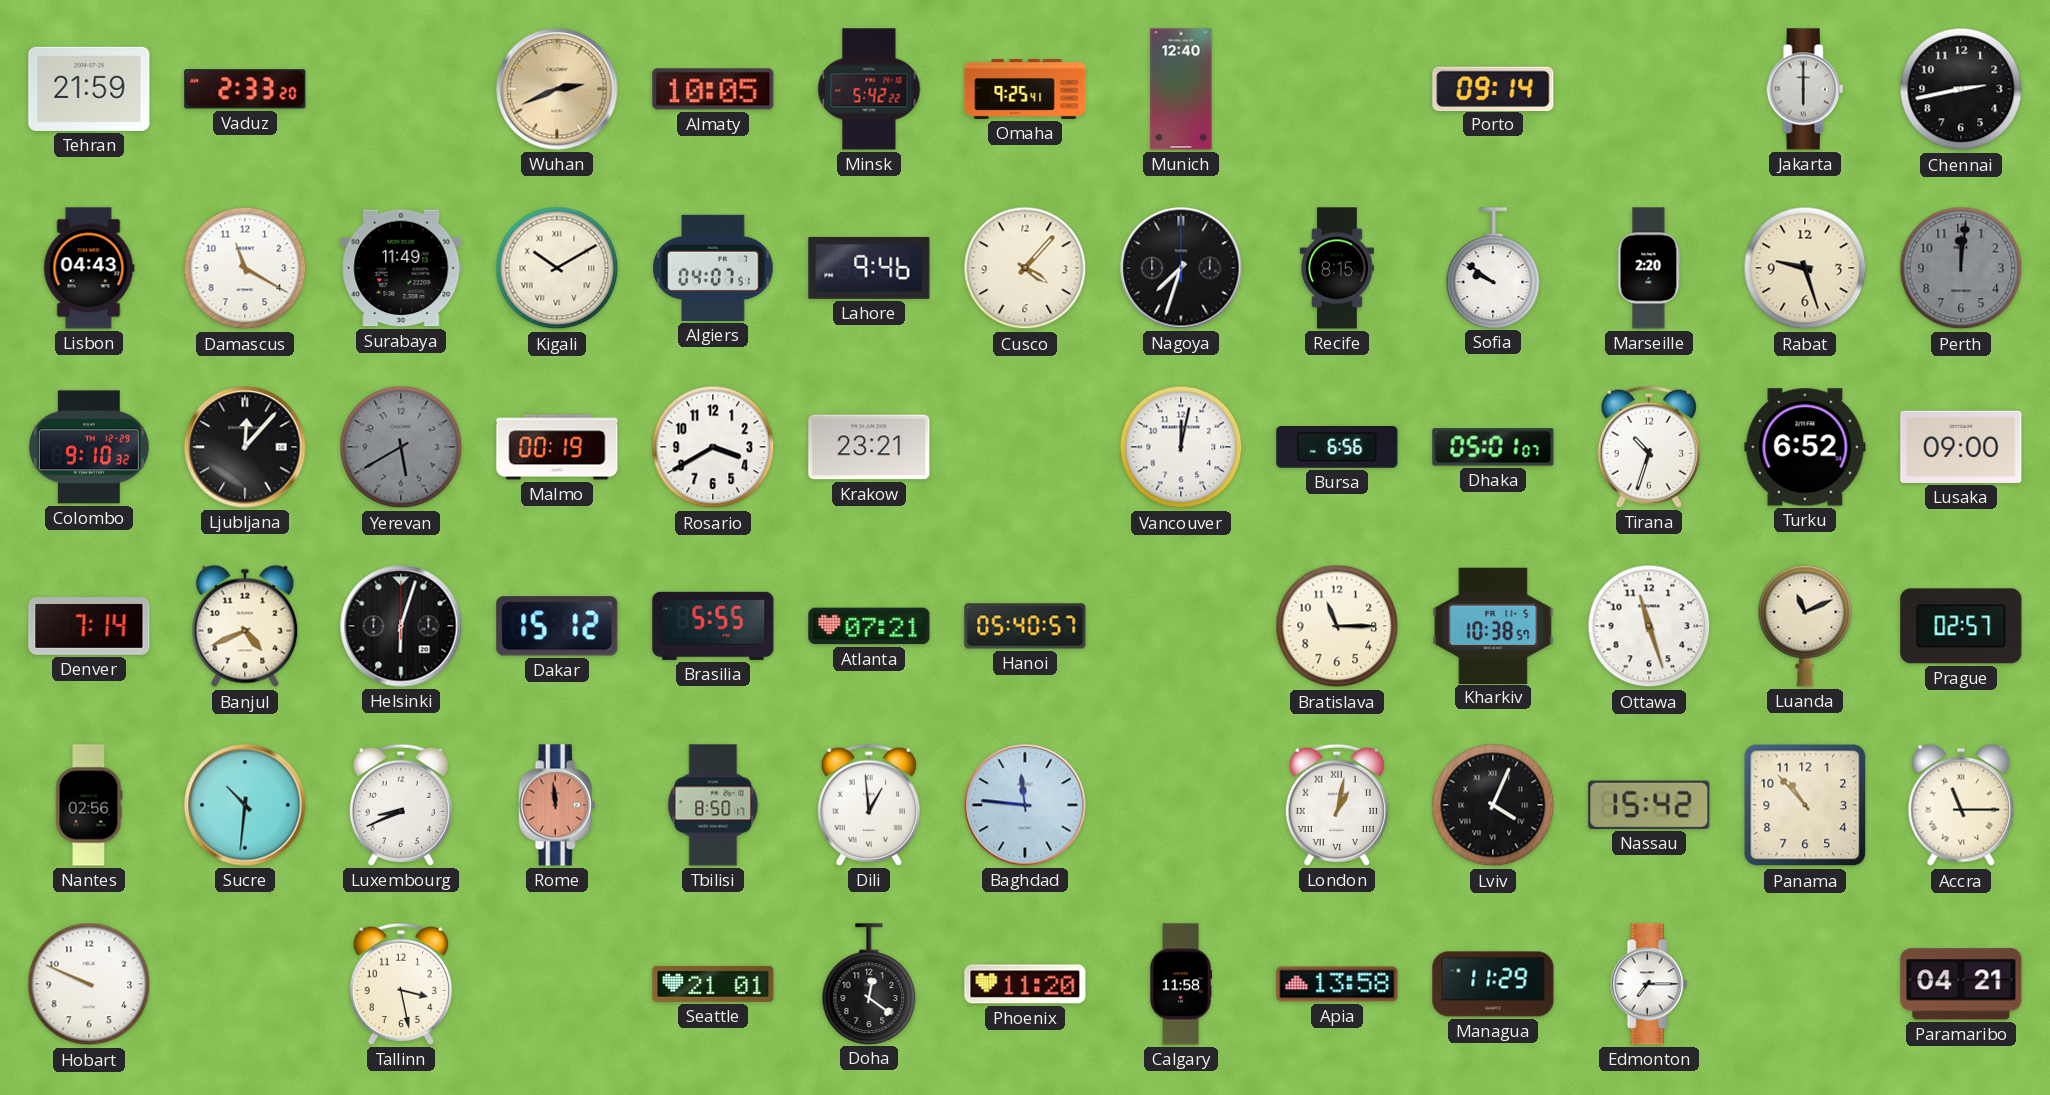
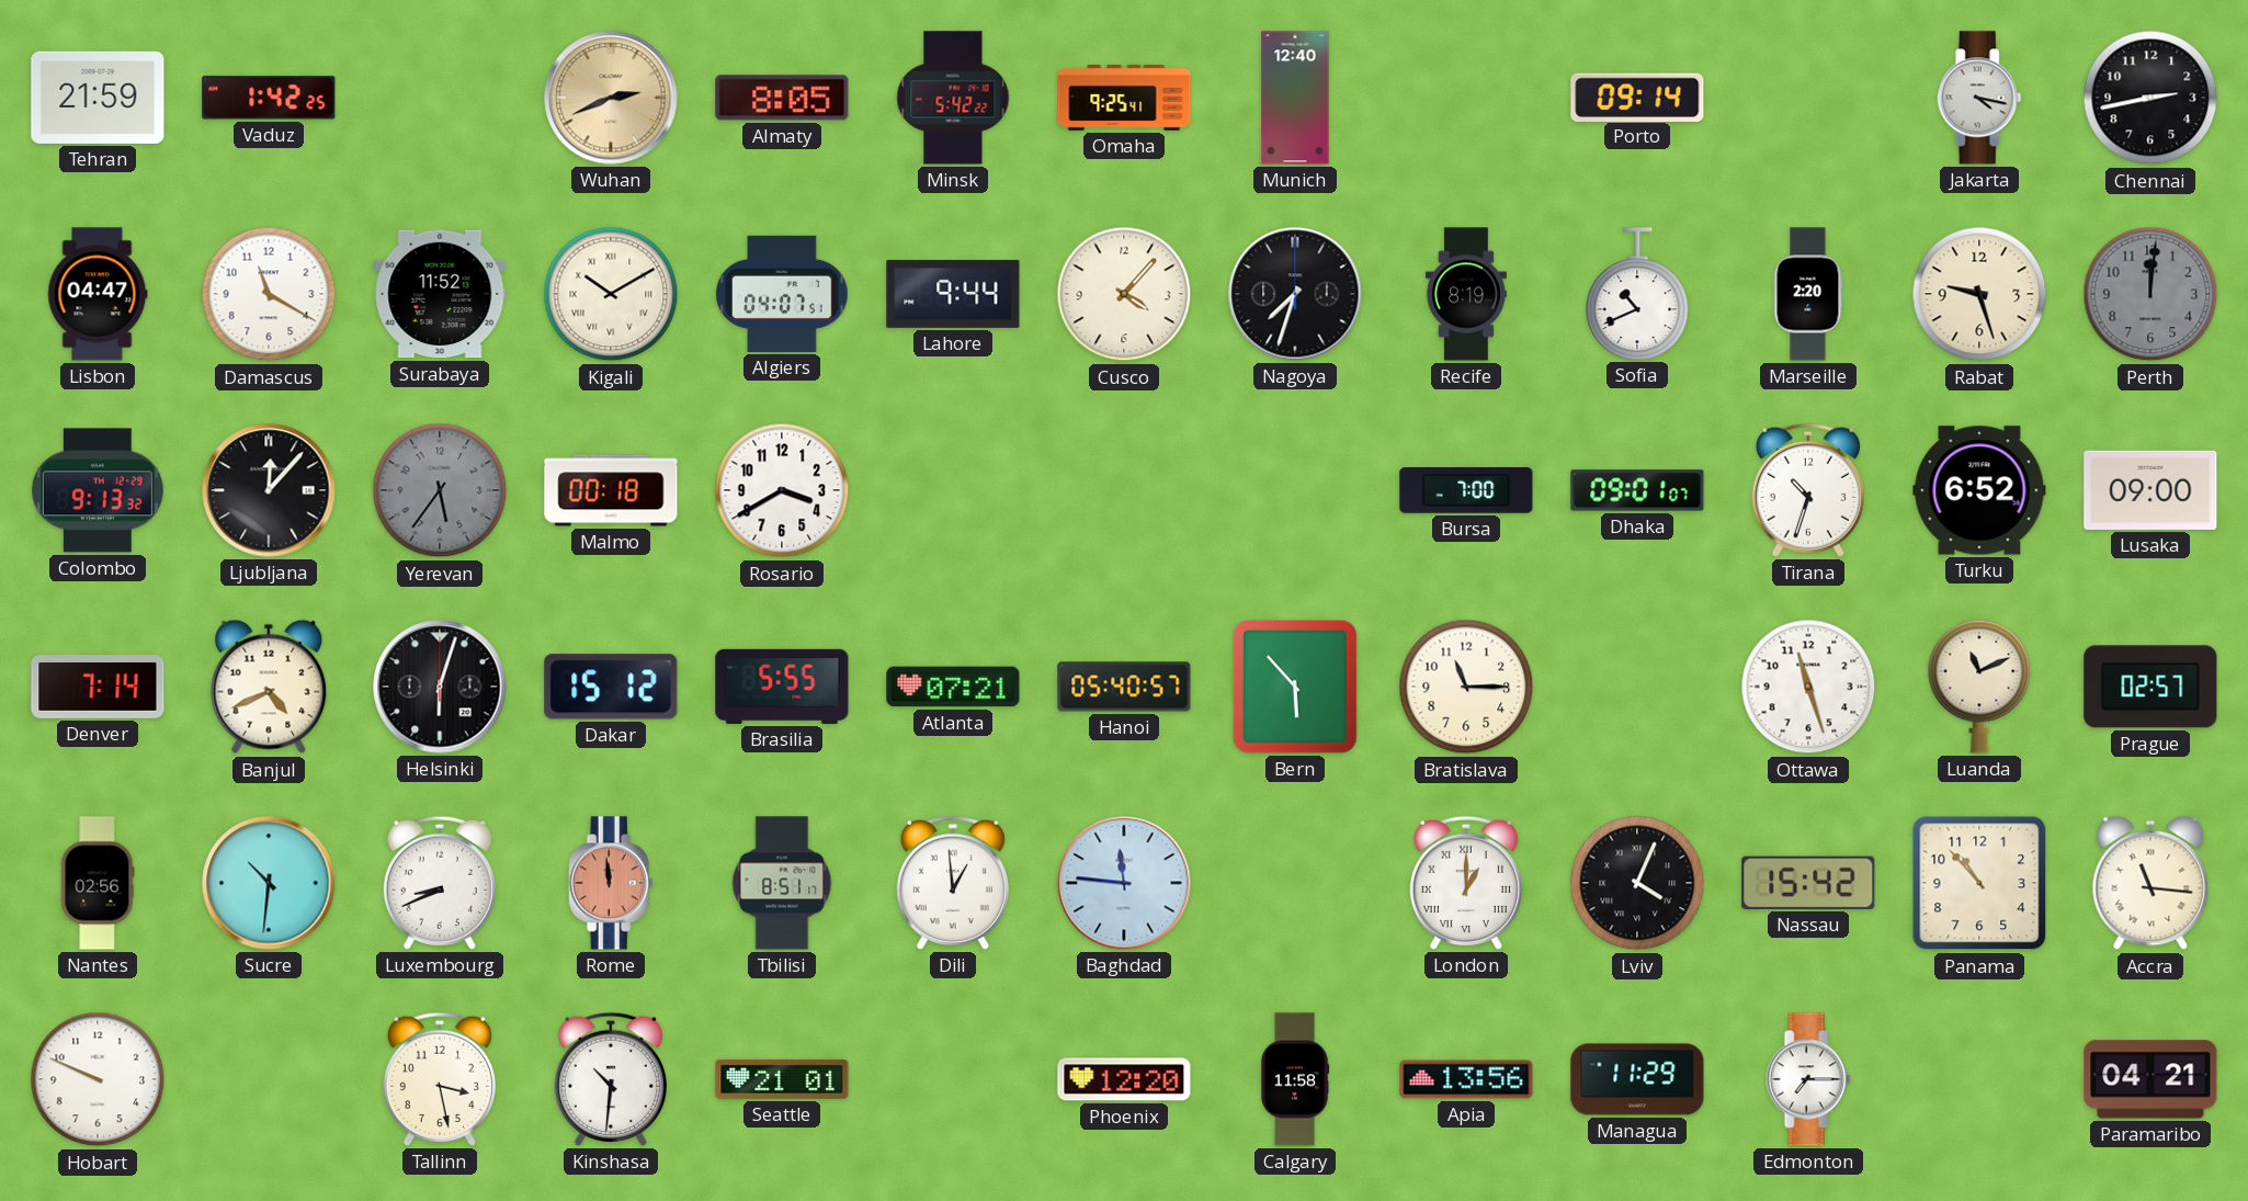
Vaduz: 2:33 -> 1:42
Almaty: 10:05 -> 8:05
Jakarta: 6:00 -> 4:17
Lisbon: 04:43 -> 04:47
Surabaya: 11:49 -> 11:52
Lahore: 9:46 -> 9:44
Recife: 8:15 -> 8:19
Sofia: 9:51 -> 10:41
Colombo: 9:10 -> 9:13
Yerevan: 5:40 -> 5:36
Malmo: 00:19 -> 00:18
Krakow: 23:21 -> none
Vancouver: 12:02 -> none
Bursa: 6:56 -> 7:00
Dhaka: 05:01 -> 09:01
Bern: none -> 5:53
Kharkiv: 10:38 -> none
Tbilisi: 8:50 -> 8:51
London: 1:02 -> 1:00
Accra: 11:15 -> 11:16
Kinshasa: none -> 10:31
Doha: 12:21 -> none
Phoenix: 11:20 -> 12:20
Apia: 13:58 -> 13:56
